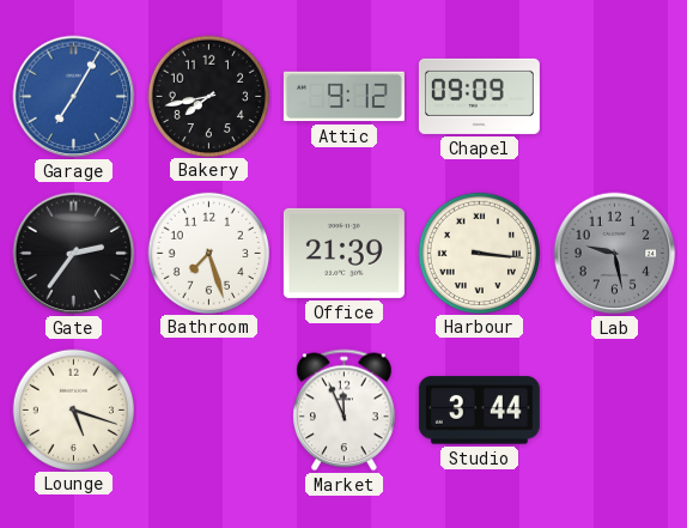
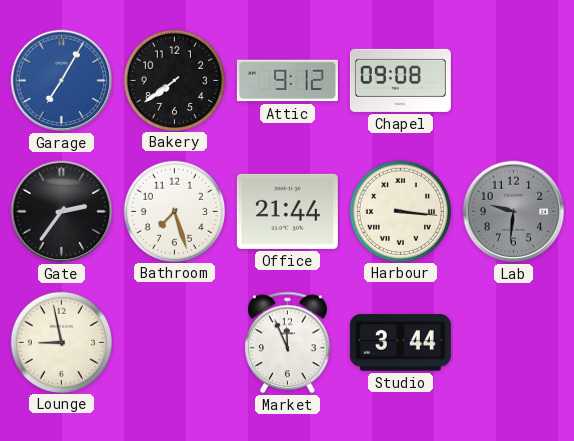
Bakery: 7:43 -> 7:39
Chapel: 09:09 -> 09:08
Office: 21:39 -> 21:44
Lab: 9:28 -> 9:31
Lounge: 5:18 -> 8:58
